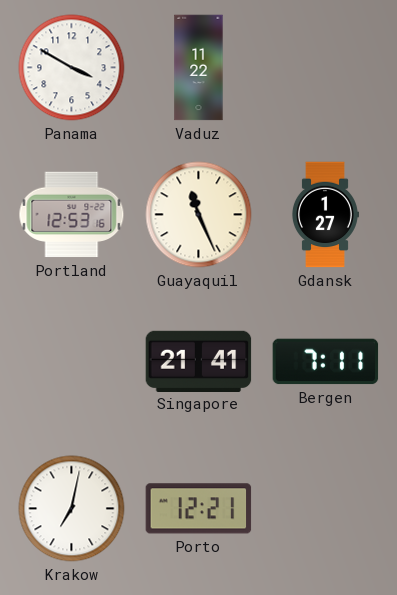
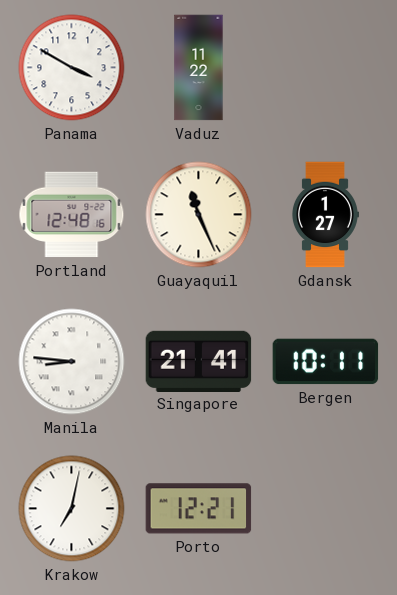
Portland: 12:53 -> 12:48
Manila: none -> 8:46
Bergen: 7:11 -> 10:11
